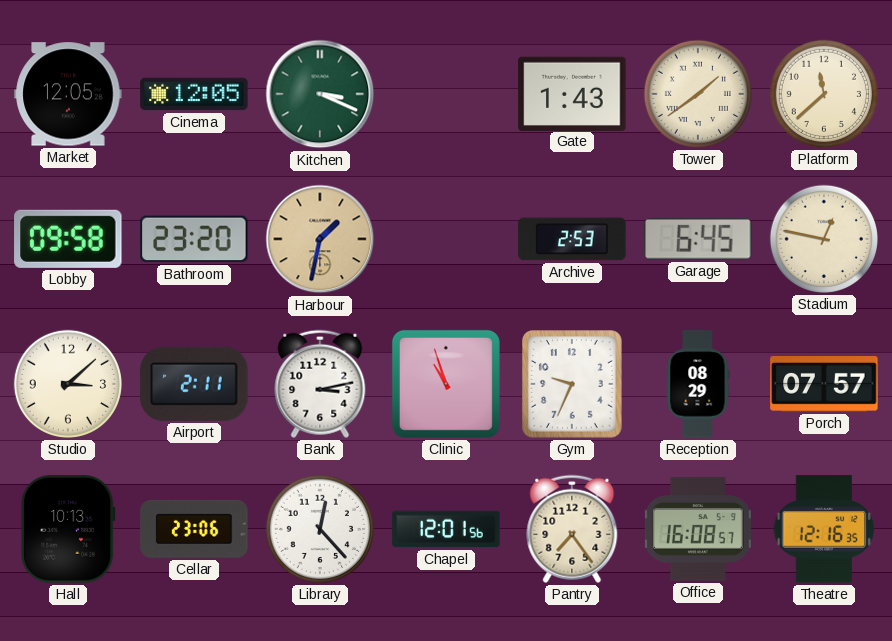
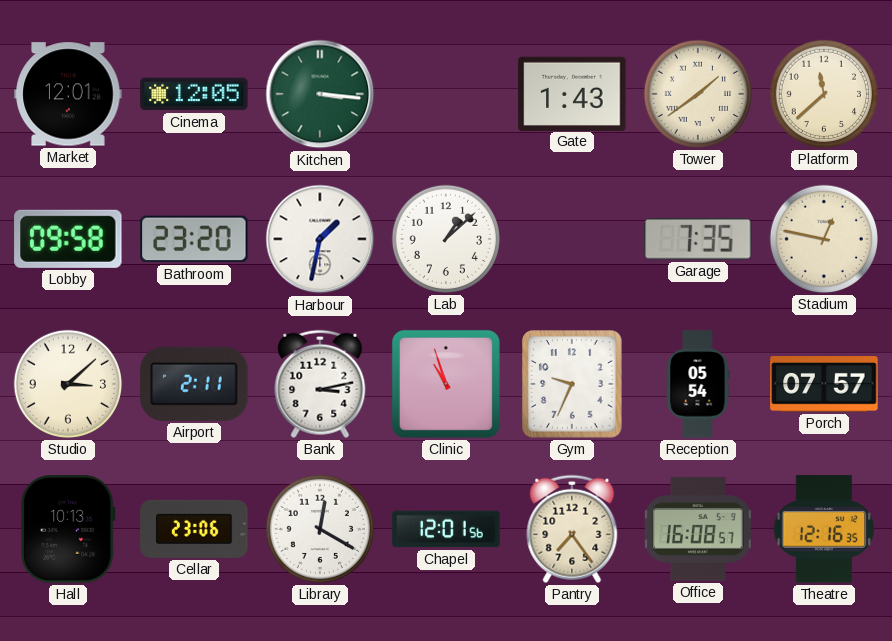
Market: 12:05 -> 12:01
Kitchen: 3:19 -> 3:16
Harbour dial: champagne -> white
Lab: none -> 1:08
Archive: 2:53 -> none
Garage: 6:45 -> 7:35
Reception: 08:29 -> 05:54
Library: 12:23 -> 12:20
